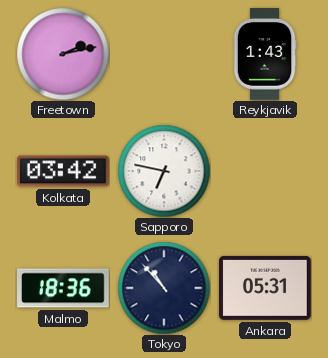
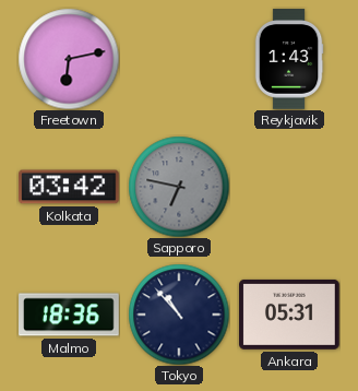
Freetown: 2:13 -> 6:13
Sapporo dial: white -> grey
